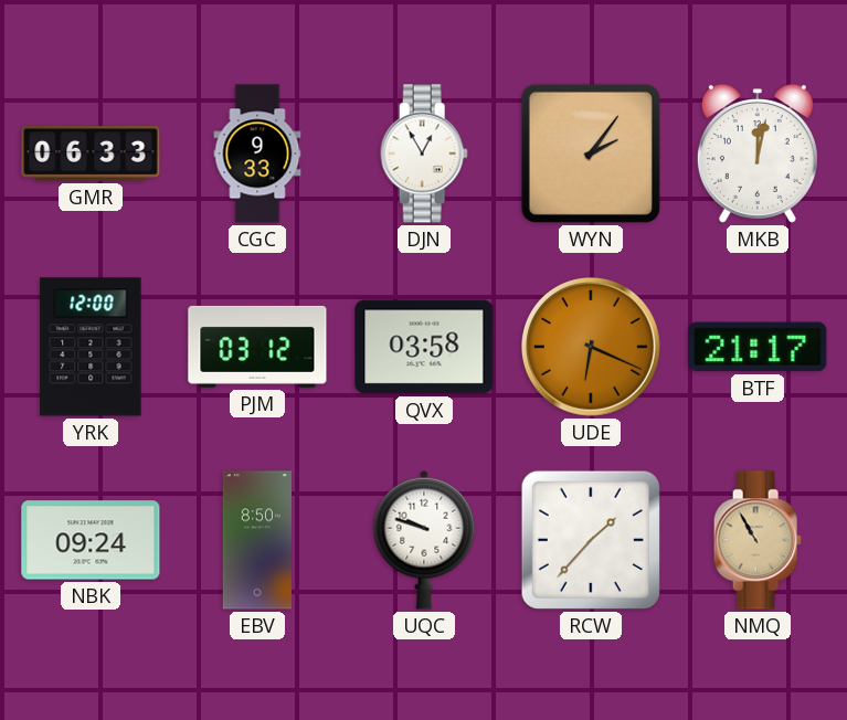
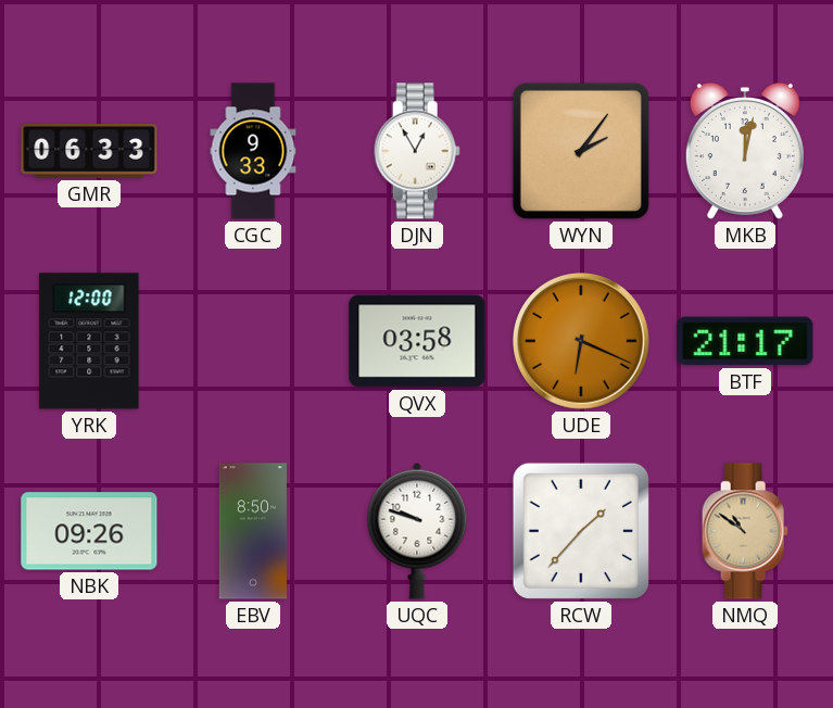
PJM: 03:12 -> none
NBK: 09:24 -> 09:26
NMQ: 10:55 -> 10:51
